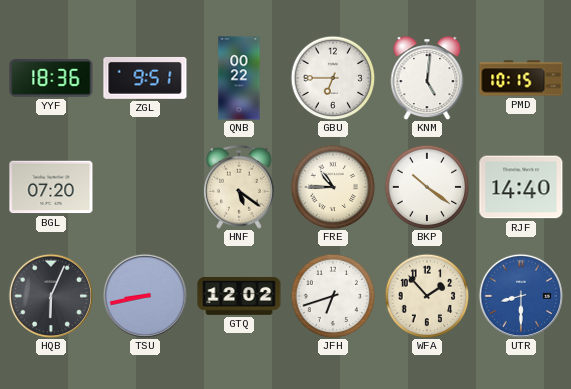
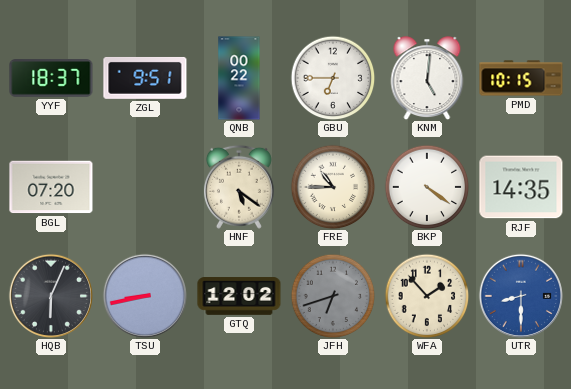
YYF: 18:36 -> 18:37
BKP: 10:21 -> 4:21
RJF: 14:40 -> 14:35
JFH dial: white -> grey
